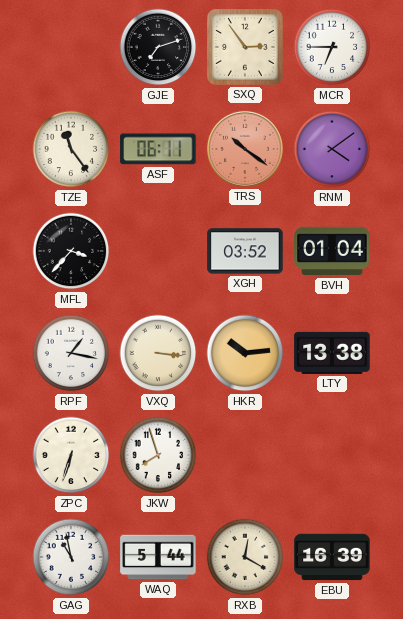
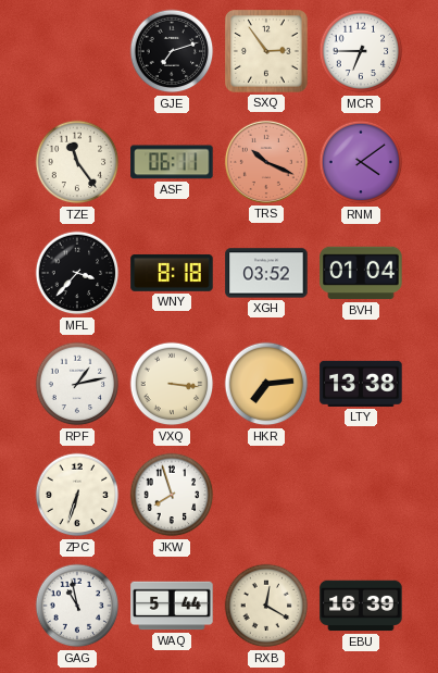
TRS: 10:21 -> 10:19
WNY: none -> 8:18
RPF: 1:17 -> 1:13
HKR: 10:14 -> 7:14
